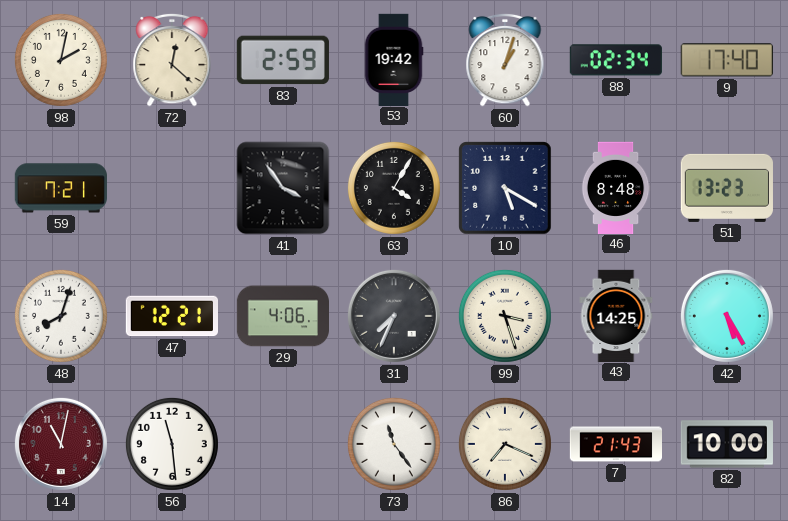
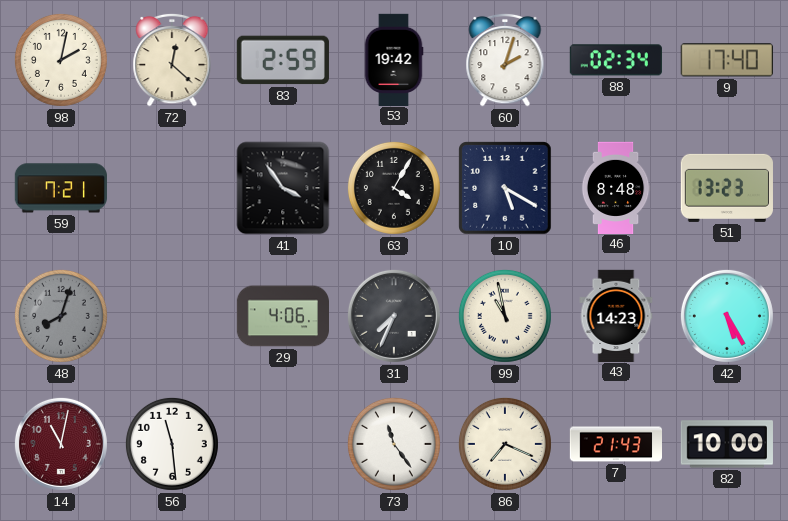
60: 1:03 -> 2:03
48 dial: white -> grey
47: 12:21 -> none
99: 3:27 -> 10:58
43: 14:25 -> 14:23
